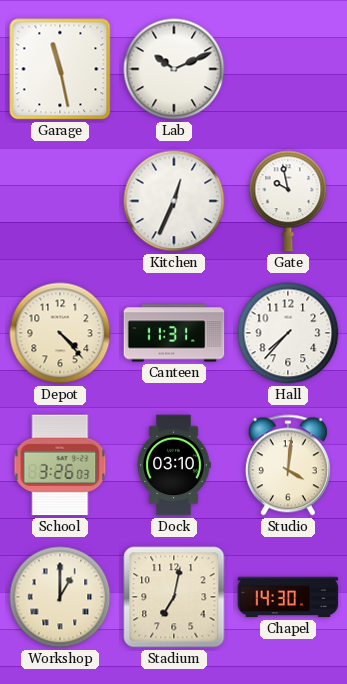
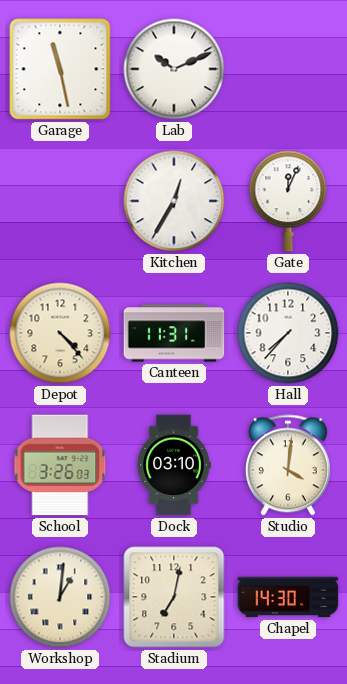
Kitchen: 12:34 -> 12:35
Gate: 9:58 -> 12:04
Workshop: 1:00 -> 1:01
